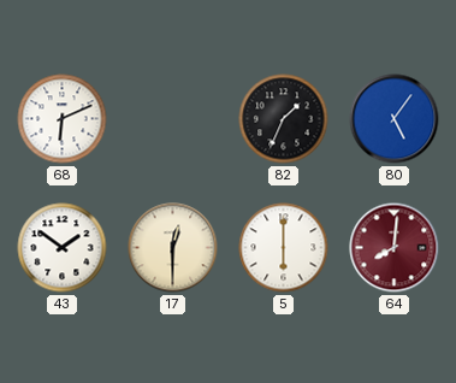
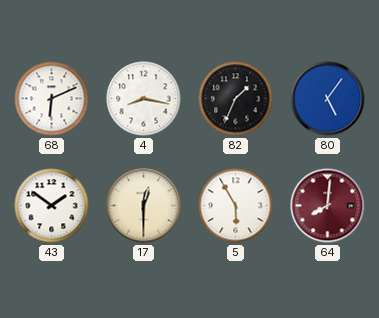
4: none -> 8:17
5: 6:00 -> 5:55
